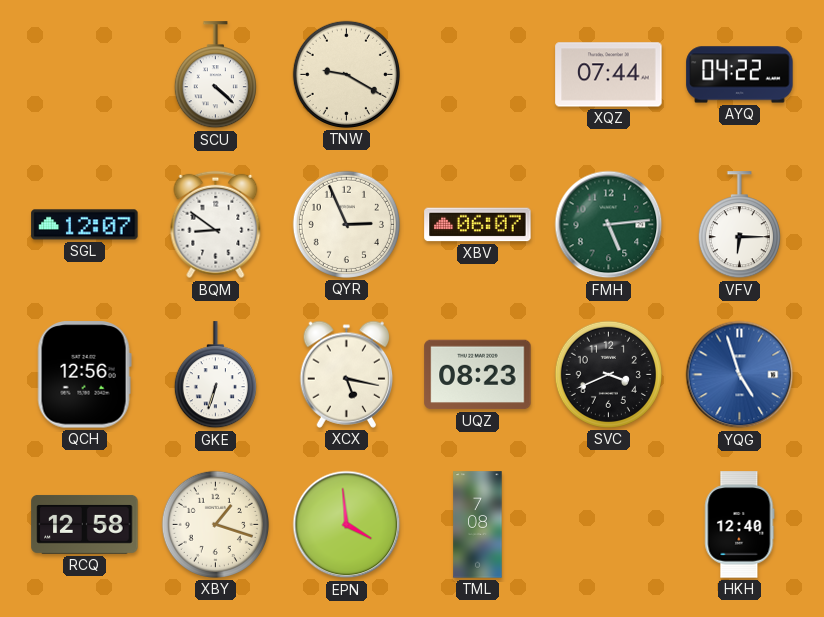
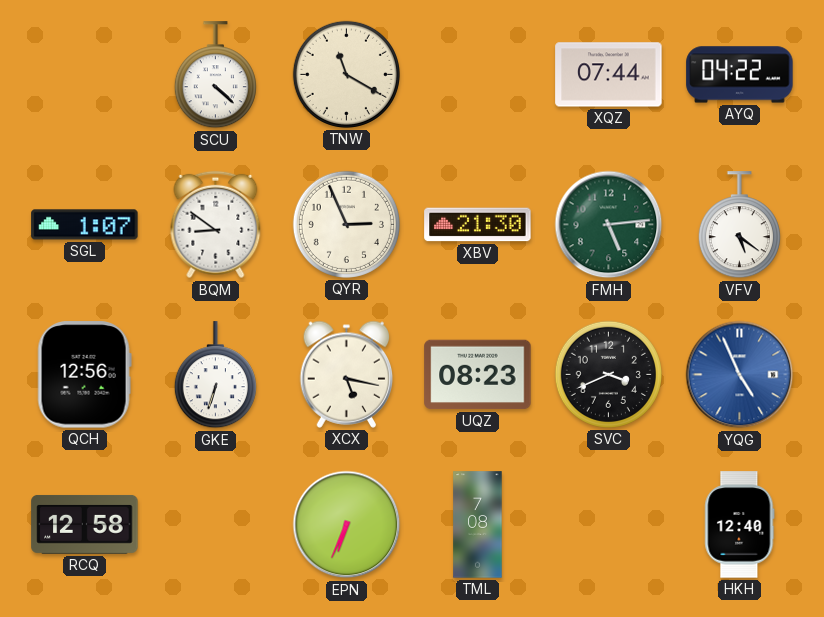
TNW: 9:20 -> 11:20
SGL: 12:07 -> 1:07
XBV: 06:07 -> 21:30
VFV: 6:15 -> 5:21
YQG: 4:57 -> 4:56
XBY: 1:18 -> none
EPN: 3:59 -> 6:34
